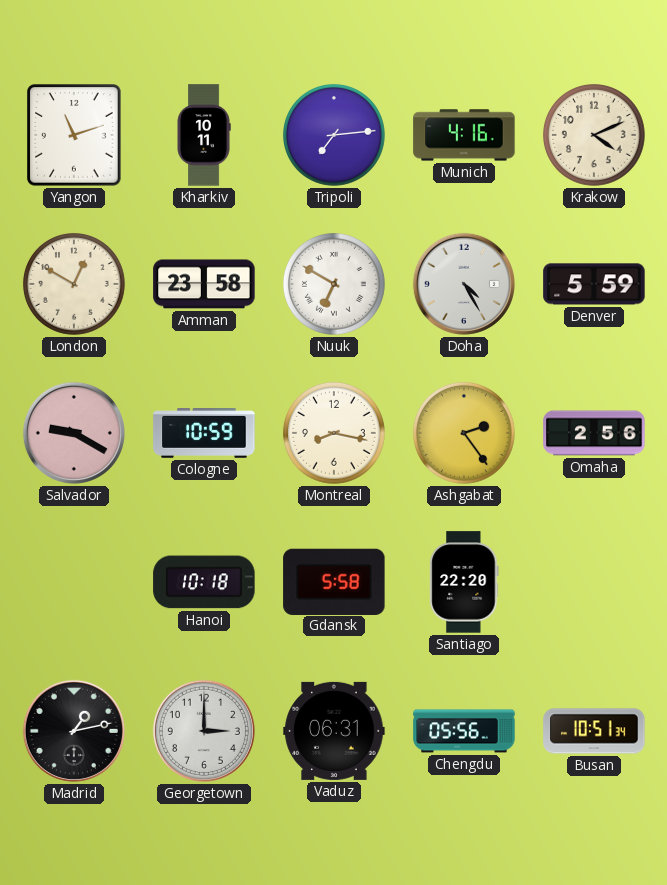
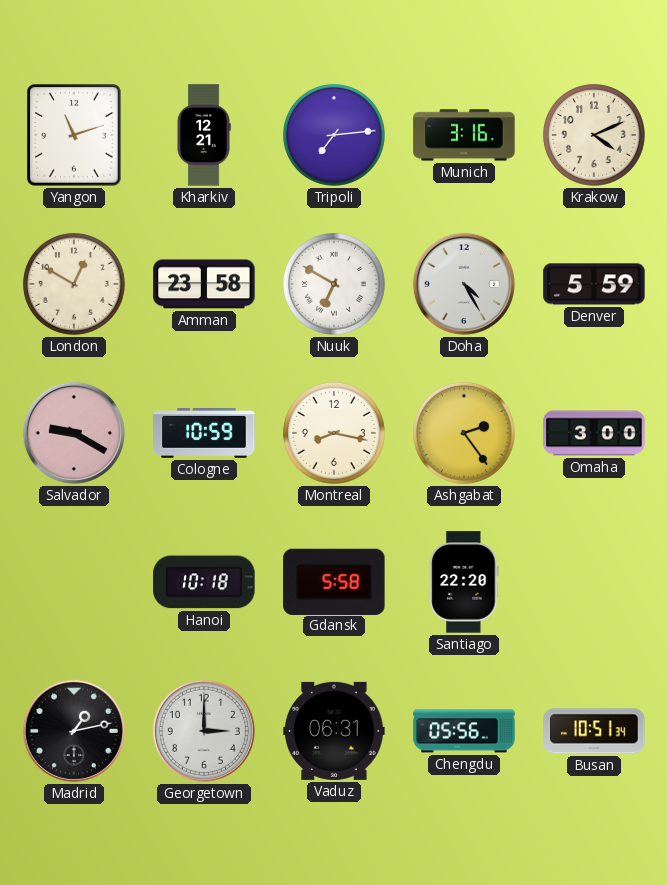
Kharkiv: 10:11 -> 12:21
Munich: 4:16 -> 3:16
Omaha: 2:56 -> 3:00
